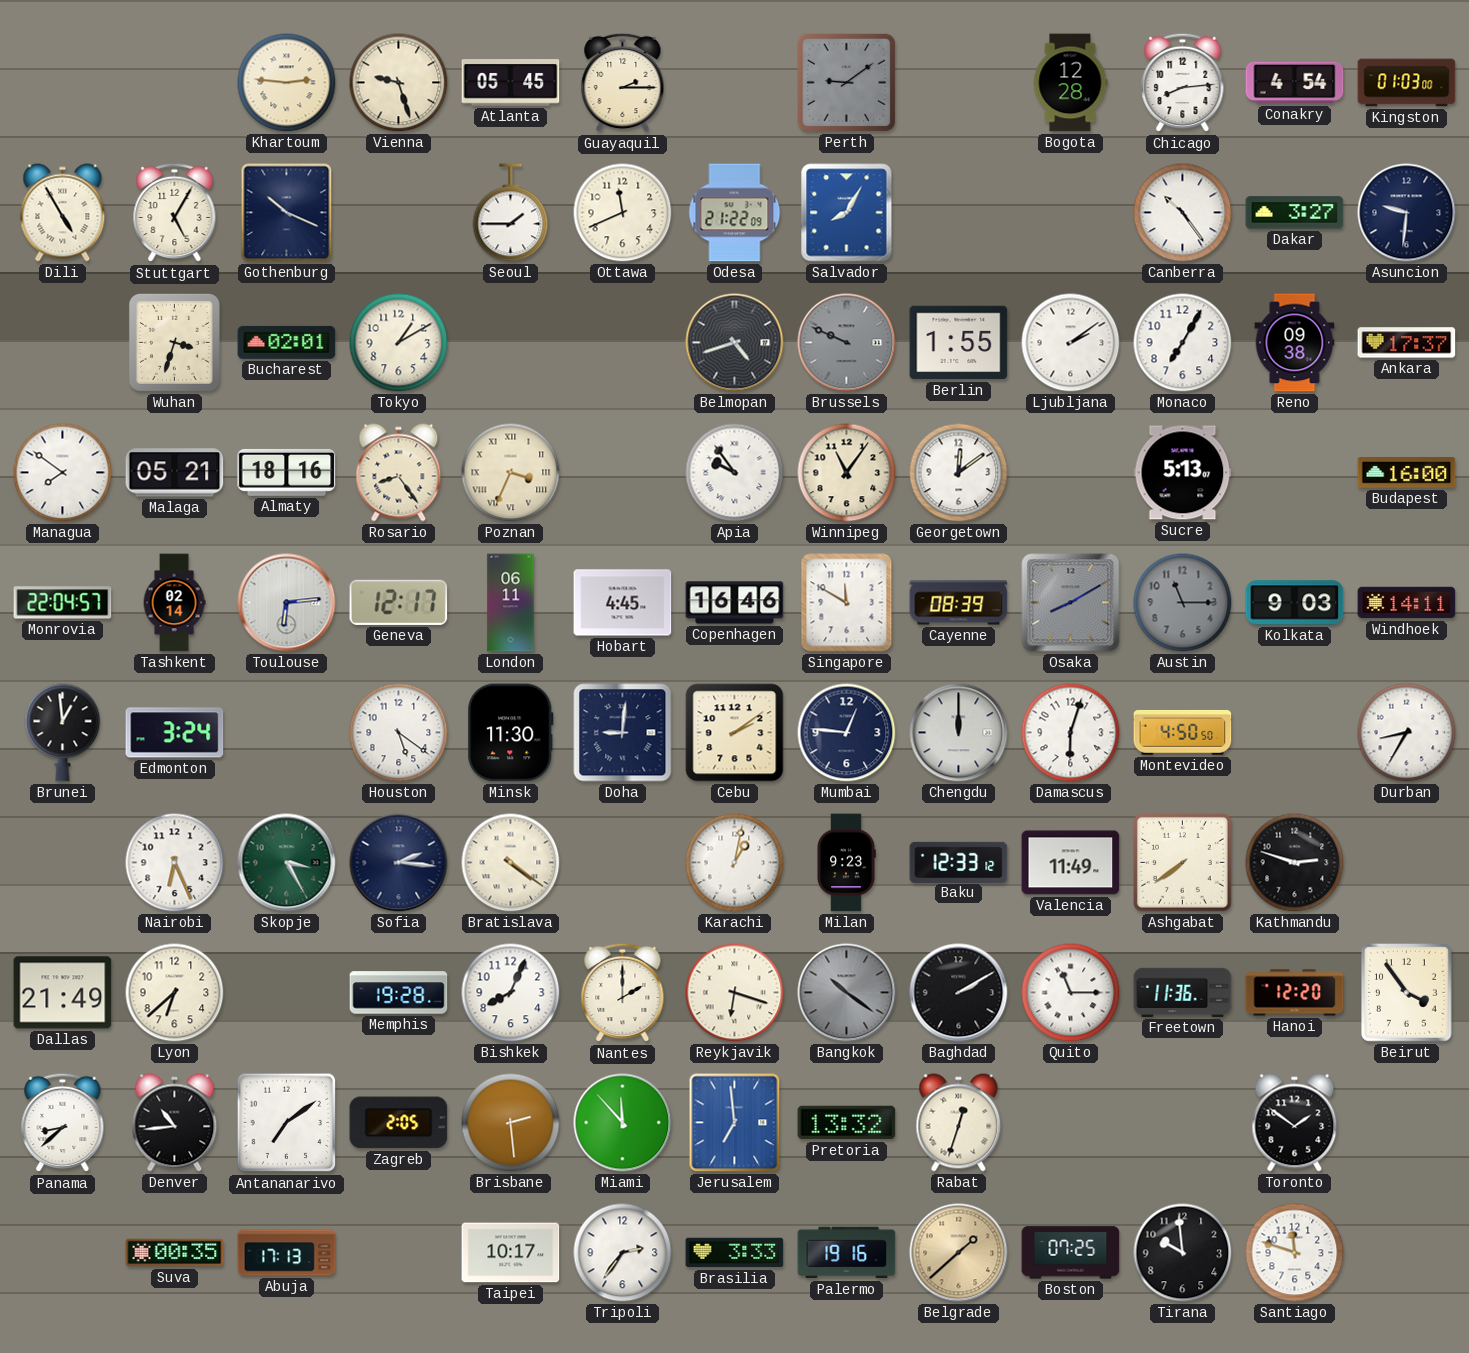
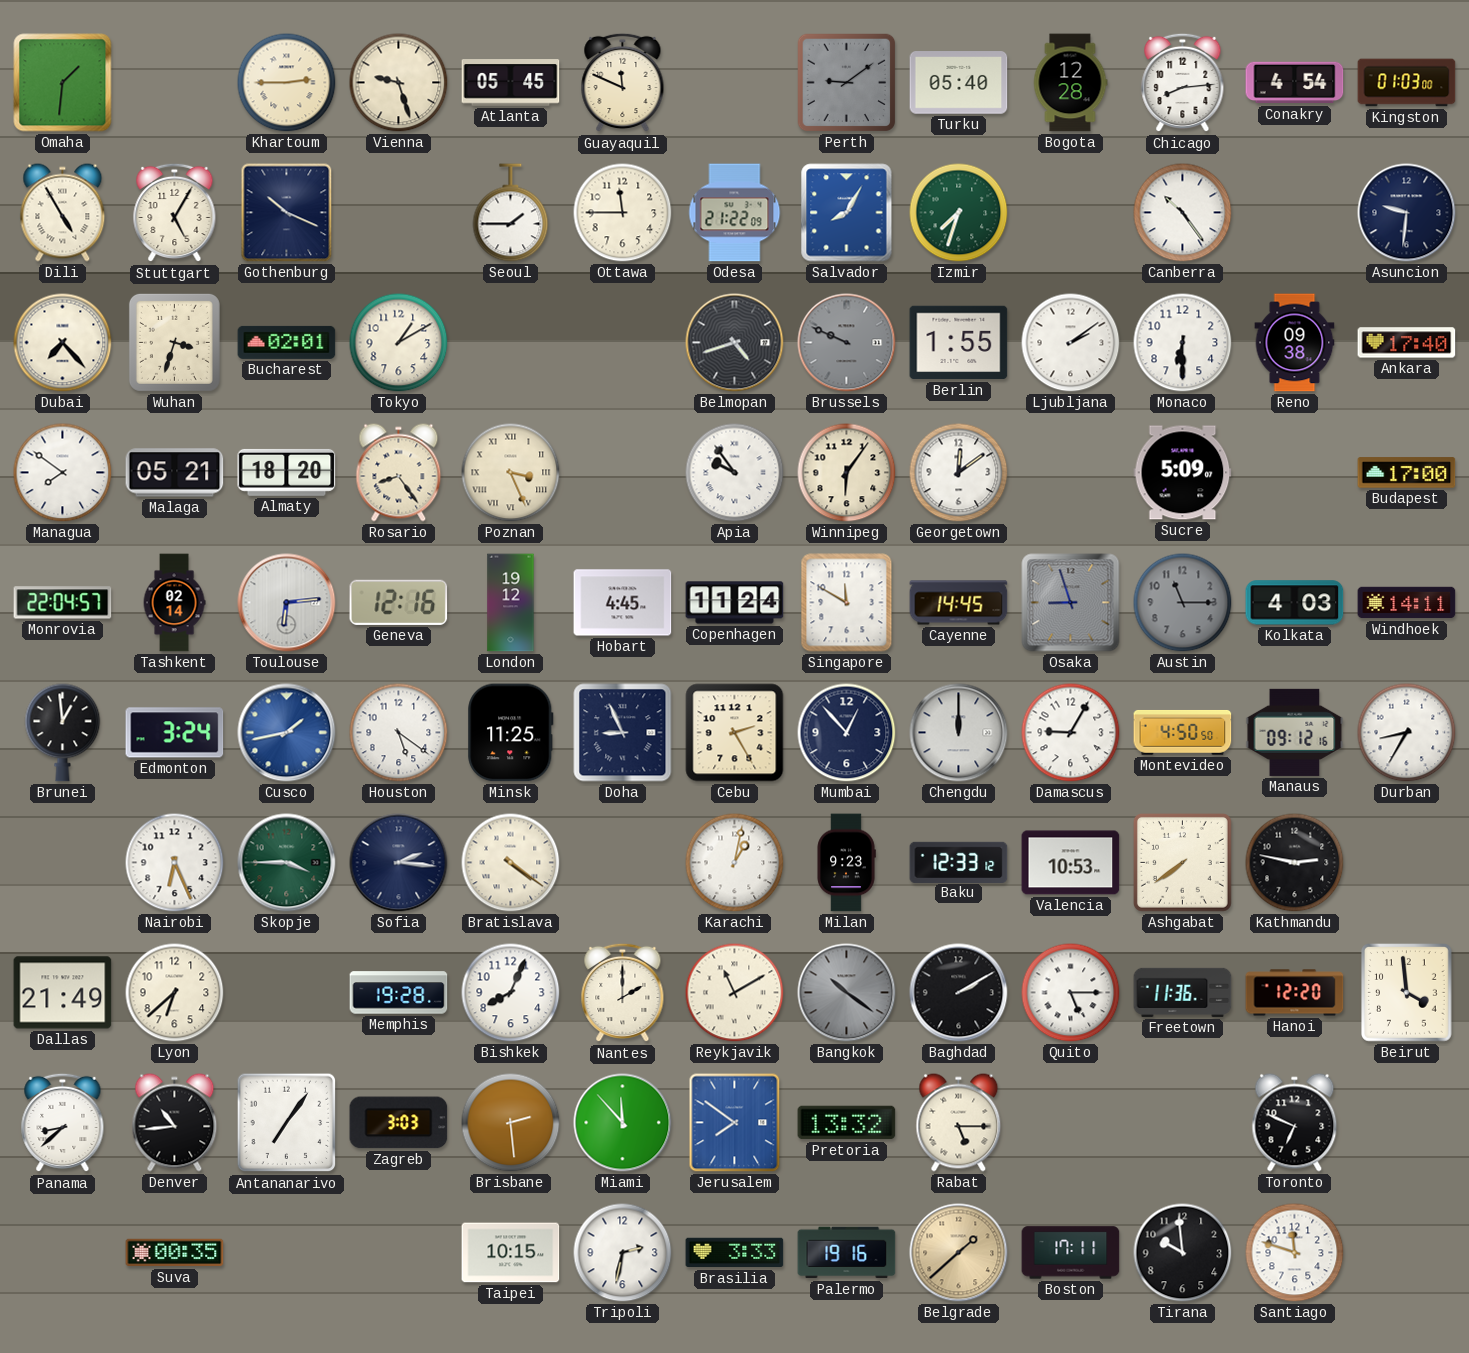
Omaha: none -> 1:31
Khartoum: 2:46 -> 2:45
Guayaquil: 2:15 -> 11:49
Turku: none -> 05:40
Ottawa: 11:41 -> 11:45
Izmir: none -> 7:33
Dakar: 3:27 -> none
Dubai: none -> 7:23
Monaco: 7:05 -> 6:30
Ankara: 17:37 -> 17:40
Almaty: 18:16 -> 18:20
Poznan: 3:34 -> 3:26
Winnipeg: 11:06 -> 6:06
Sucre: 5:13 -> 5:09
Budapest: 16:00 -> 17:00
Geneva: 12:17 -> 12:16
London: 06:11 -> 19:12
Copenhagen: 16:46 -> 11:24
Cayenne: 08:39 -> 14:45
Osaka: 8:10 -> 8:57
Kolkata: 9:03 -> 4:03
Cusco: none -> 1:43
Minsk: 11:30 -> 11:25
Doha: 9:01 -> 8:56
Cebu: 2:09 -> 2:25
Mumbai: 12:46 -> 12:53
Damascus: 6:03 -> 9:05
Manaus: none -> 09:12
Skopje: 3:25 -> 3:45
Valencia: 11:49 -> 10:53
Kathmandu: 2:48 -> 2:47
Reykjavik: 6:18 -> 11:10
Quito: 11:15 -> 5:15
Beirut: 3:54 -> 3:59
Antananarivo: 7:09 -> 7:06
Zagreb: 2:05 -> 3:03
Jerusalem: 6:59 -> 7:51
Rabat: 12:33 -> 5:15
Toronto: 1:51 -> 6:49
Abuja: 17:13 -> none
Taipei: 10:17 -> 10:15
Tripoli: 2:36 -> 2:32
Boston: 07:25 -> 17:11
